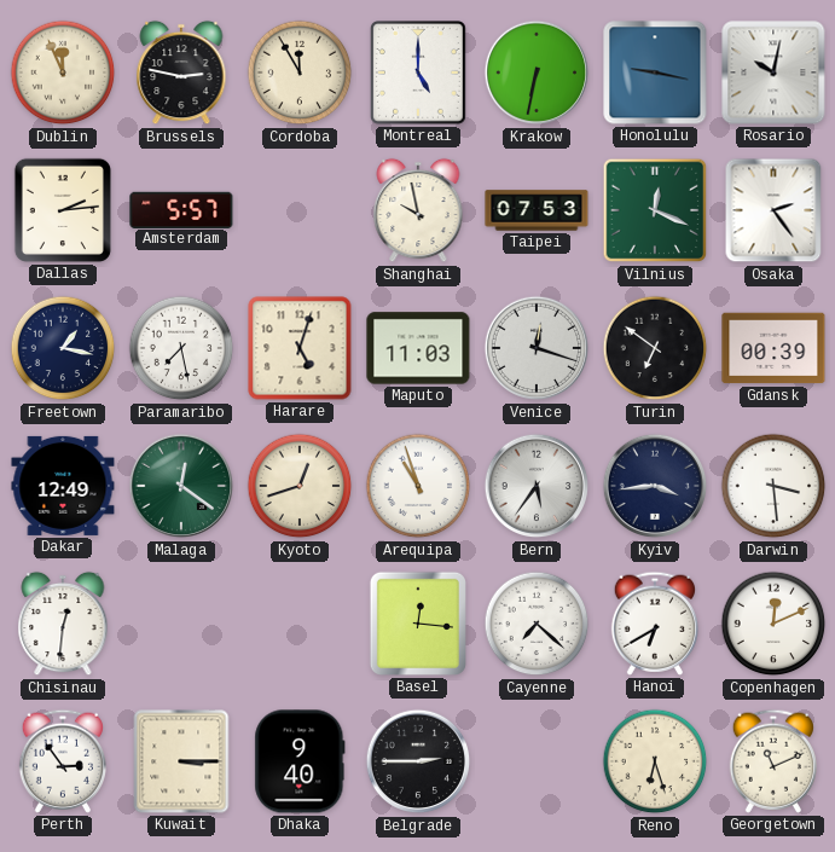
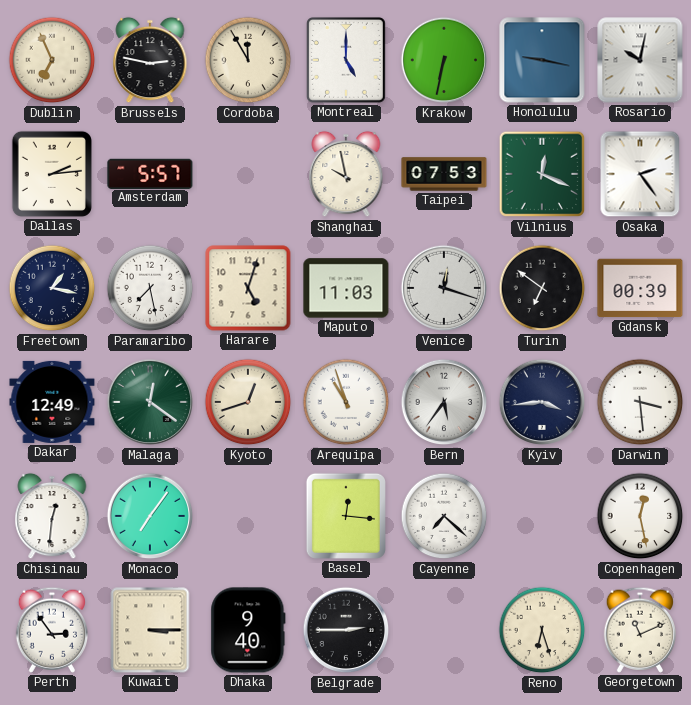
Dublin: 11:56 -> 6:56
Monaco: none -> 7:06
Hanoi: 6:40 -> none
Copenhagen: 12:11 -> 12:28
